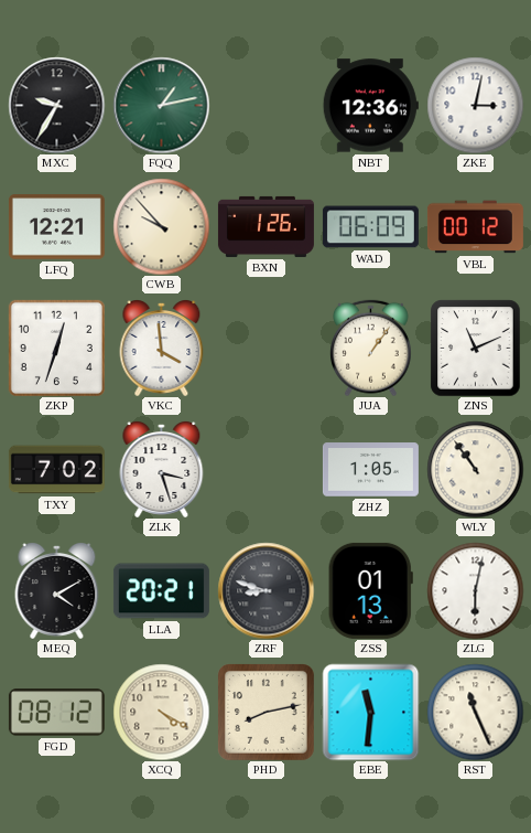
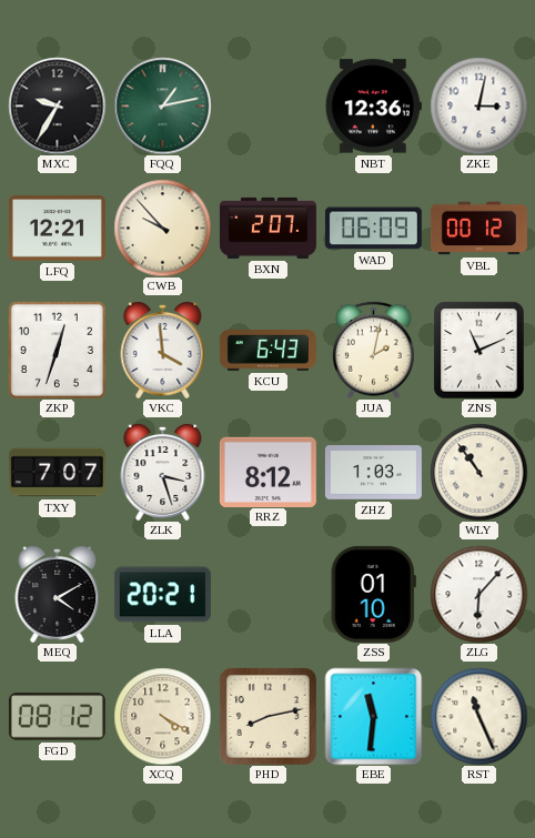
BXN: 1:26 -> 2:07
KCU: none -> 6:43
JUA: 1:06 -> 2:02
TXY: 7:02 -> 7:07
RRZ: none -> 8:12
ZHZ: 1:05 -> 1:03
ZRF: 8:48 -> none
ZSS: 01:13 -> 01:10
ZLG: 6:02 -> 6:07
